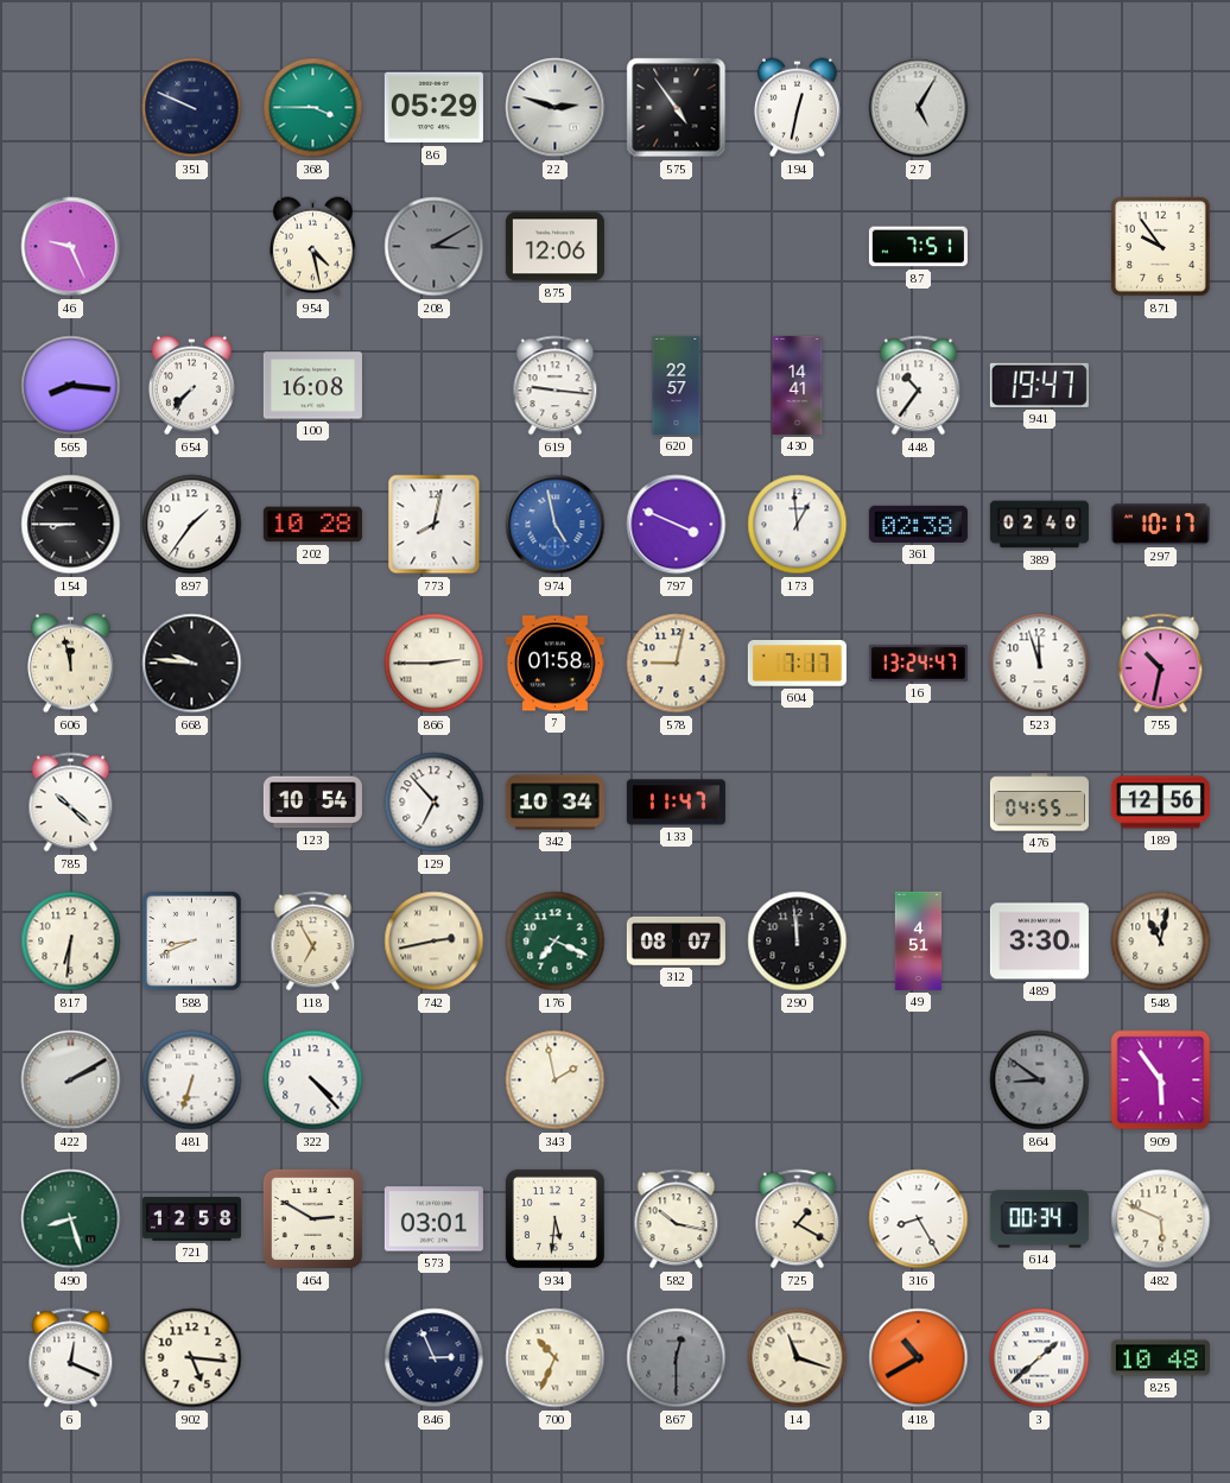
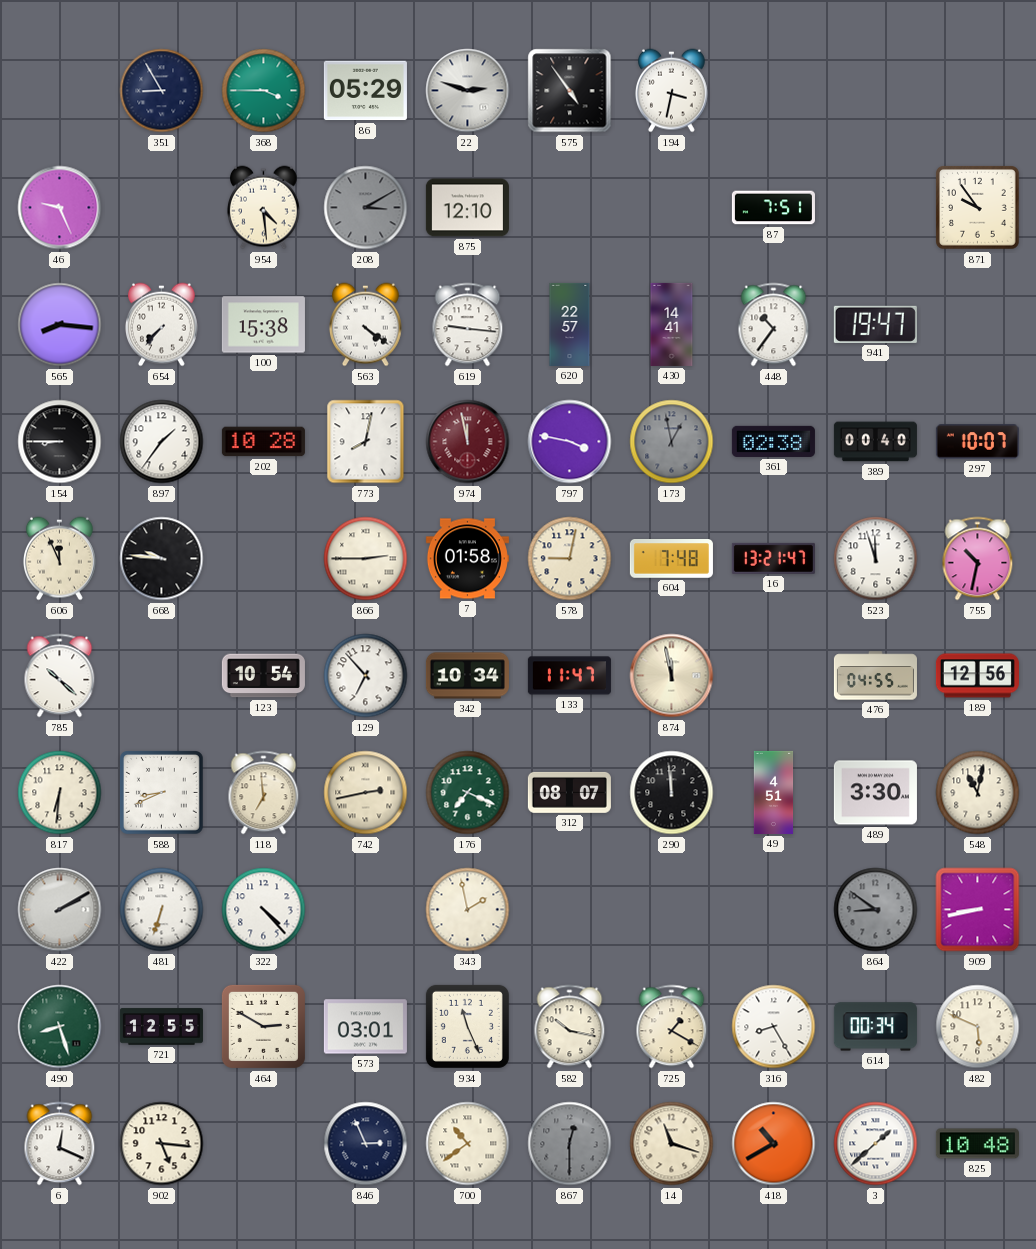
351: 9:49 -> 8:55
194: 12:32 -> 3:32
27: 5:05 -> none
954: 4:28 -> 4:29
875: 12:06 -> 12:10
100: 16:08 -> 15:38
563: none -> 4:21
974: 4:58 -> 11:58
974 dial: blue -> burgundy
797: 3:49 -> 3:47
173: 12:59 -> 12:58
173 dial: white -> grey
389: 02:40 -> 00:40
297: 10:17 -> 10:07
606: 11:58 -> 11:56
604: 7:17 -> 7:48
16: 13:24 -> 13:21
874: none -> 11:58
118: 6:55 -> 6:59
909: 5:54 -> 8:43
721: 12:58 -> 12:55
934: 5:31 -> 11:26
700: 10:34 -> 10:39
